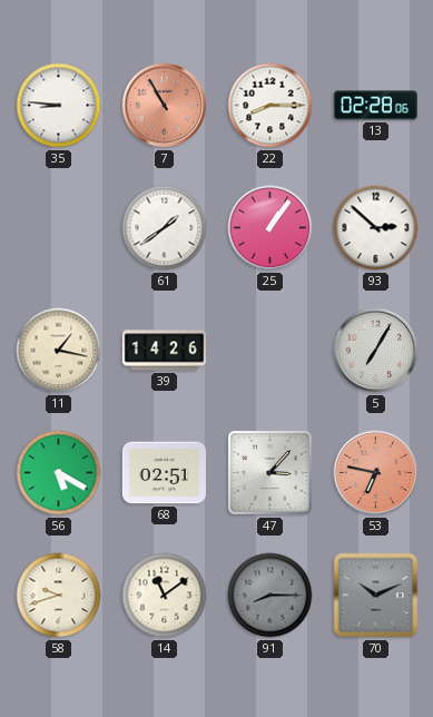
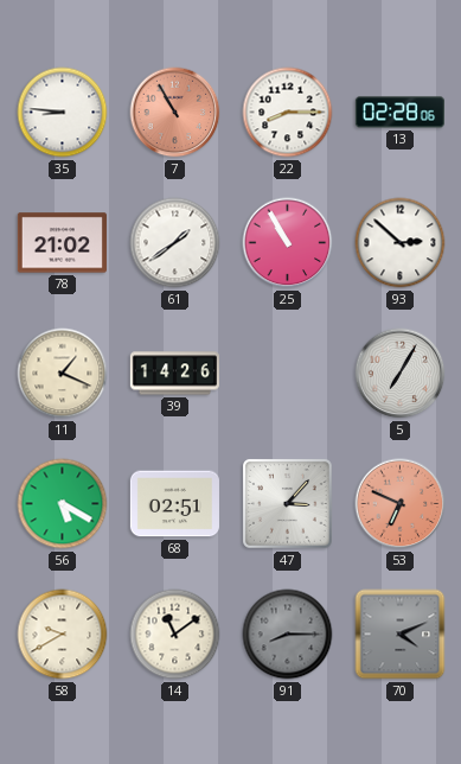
78: none -> 21:02
25: 1:06 -> 10:55
11: 1:17 -> 1:19
53: 6:47 -> 6:49
58: 9:42 -> 9:40
70: 10:11 -> 4:11
